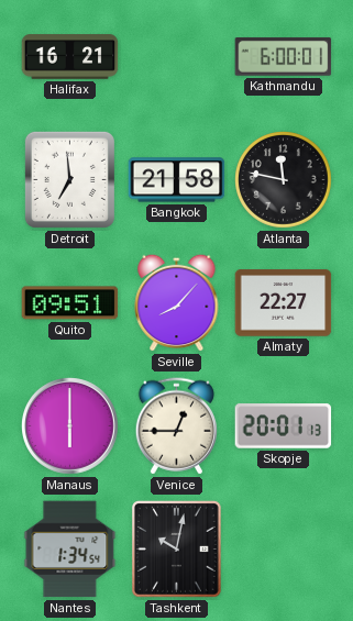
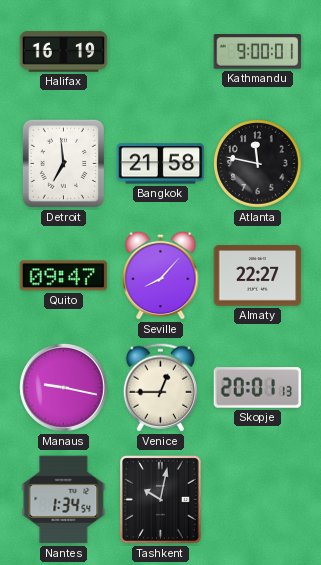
Halifax: 16:21 -> 16:19
Kathmandu: 6:00 -> 9:00
Quito: 09:51 -> 09:47
Manaus: 6:00 -> 9:17
